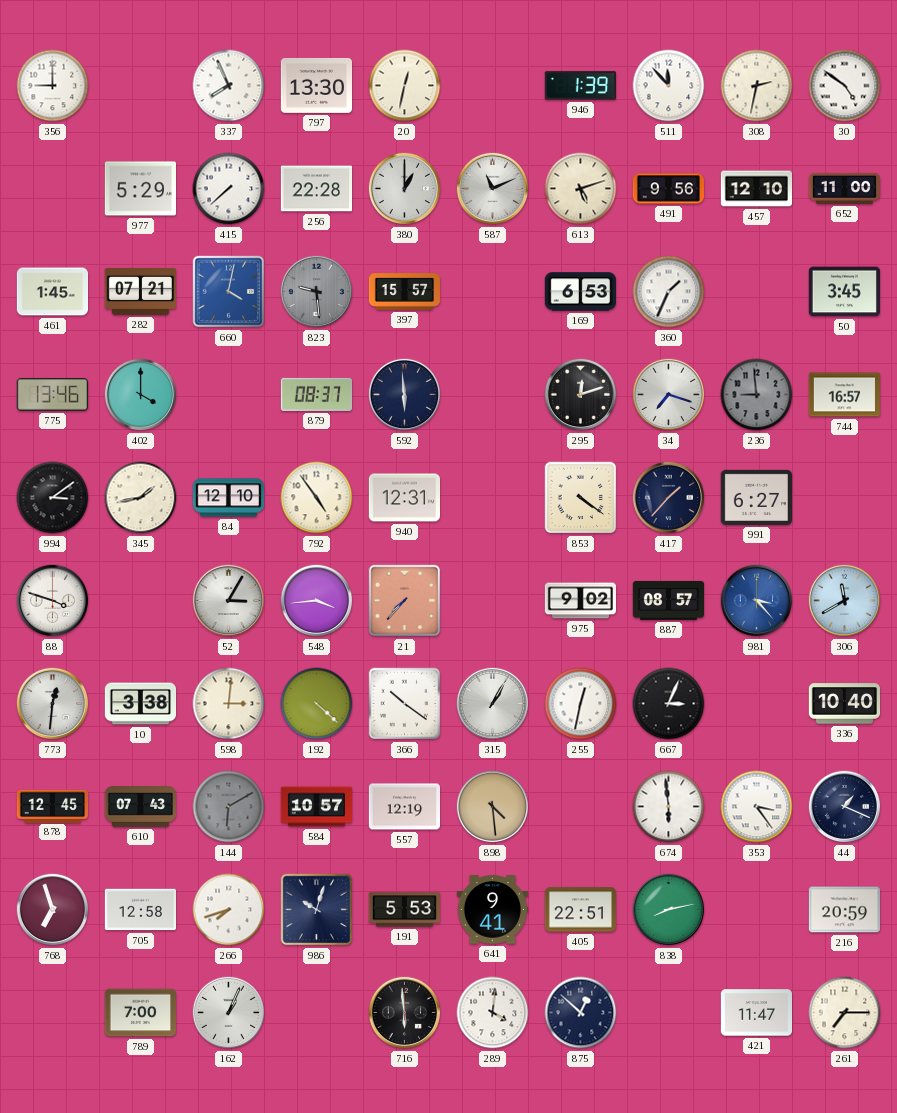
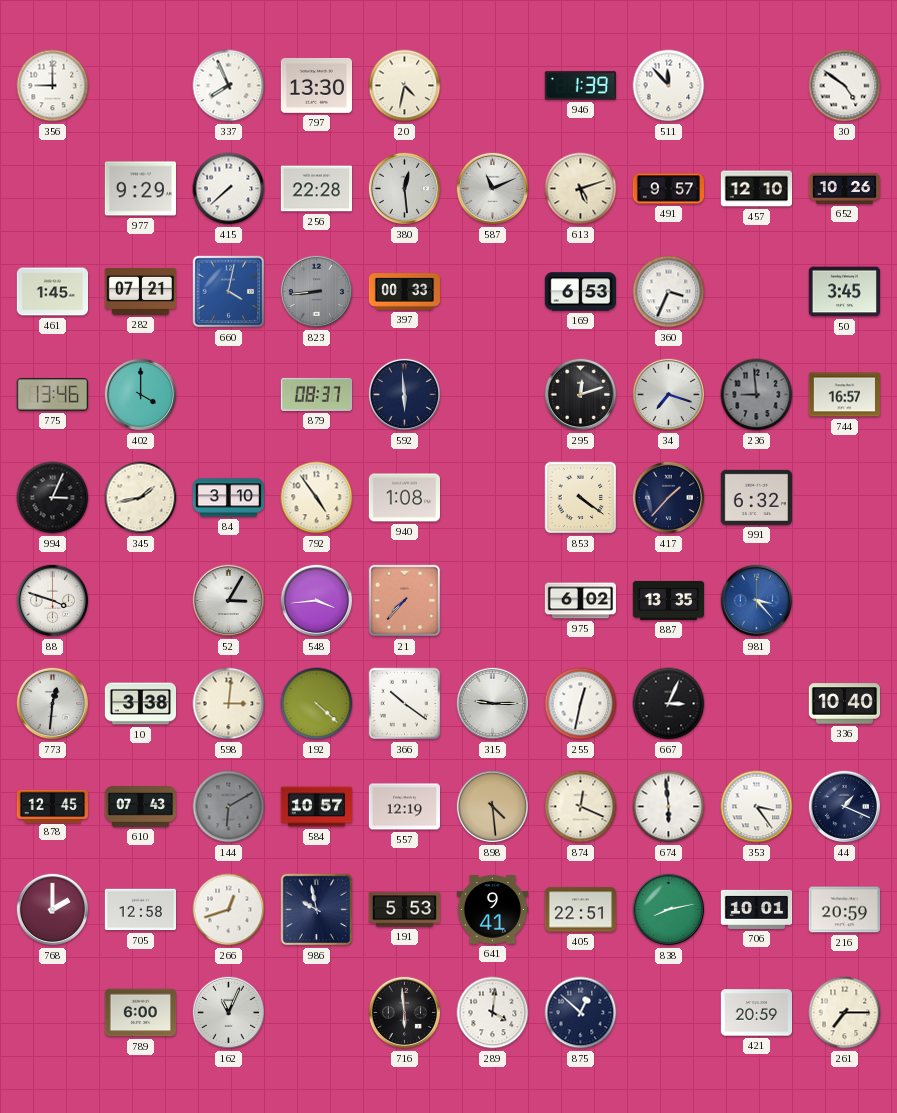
20: 12:32 -> 4:32
308: 2:32 -> none
977: 5:29 -> 9:29
380: 1:00 -> 12:29
491: 9:56 -> 9:57
652: 11:00 -> 10:26
823: 9:29 -> 8:44
397: 15:57 -> 00:33
360: 1:34 -> 3:34
994: 3:09 -> 3:04
84: 12:10 -> 3:10
940: 12:31 -> 1:08
991: 6:27 -> 6:32
975: 9:02 -> 6:02
887: 08:57 -> 13:35
306: 11:40 -> none
315: 1:05 -> 9:15
874: none -> 12:19
768: 6:57 -> 2:00
266: 7:42 -> 12:42
986: 10:03 -> 9:58
706: none -> 10:01
789: 7:00 -> 6:00
162: 1:04 -> 11:04
421: 11:47 -> 20:59
